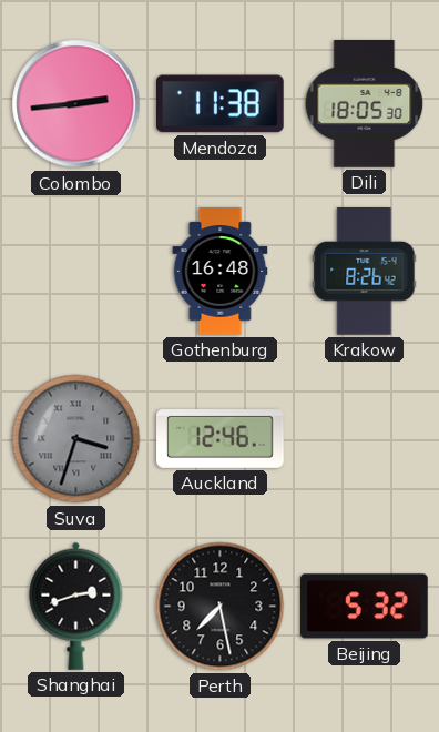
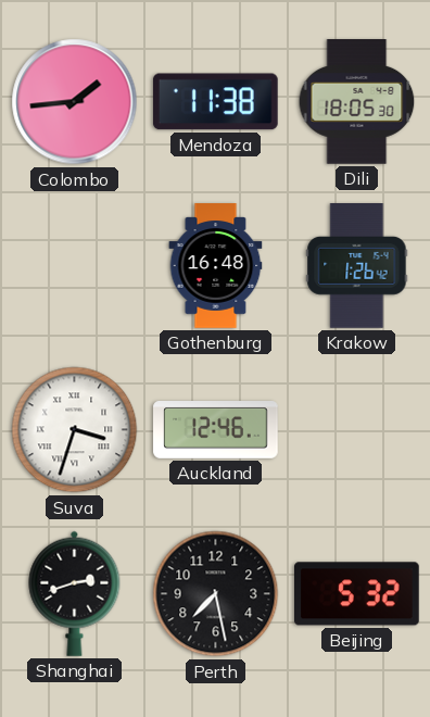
Colombo: 2:44 -> 1:44
Krakow: 8:26 -> 1:26
Suva dial: grey -> white
